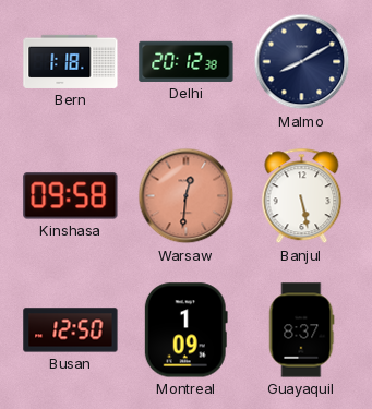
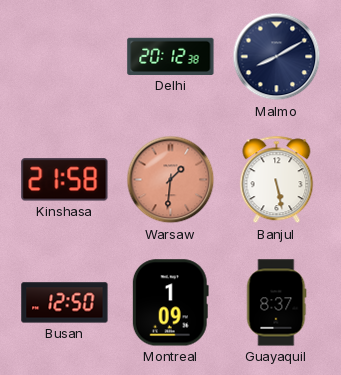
Bern: 1:18 -> none
Kinshasa: 09:58 -> 21:58
Warsaw: 12:31 -> 1:31
